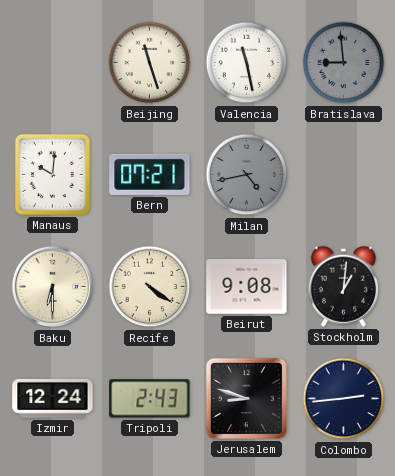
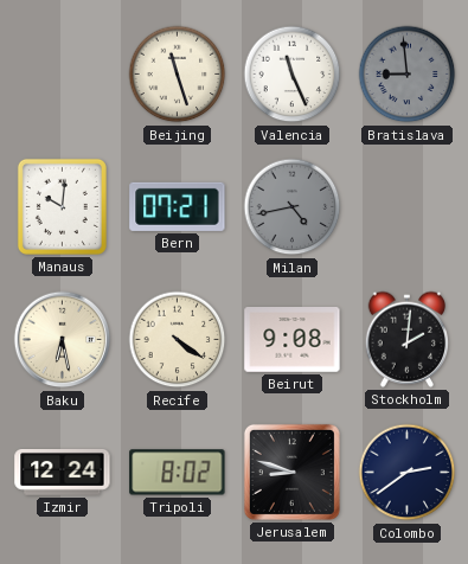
Valencia: 11:28 -> 11:26
Baku: 6:30 -> 6:28
Stockholm: 1:01 -> 2:01
Tripoli: 2:43 -> 8:02
Colombo: 2:44 -> 2:39
